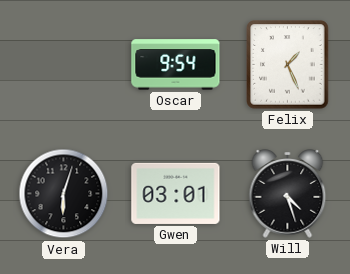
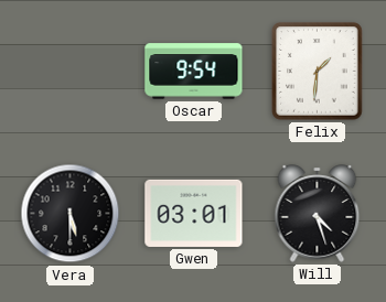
Felix: 1:26 -> 1:31
Vera: 6:03 -> 5:30
